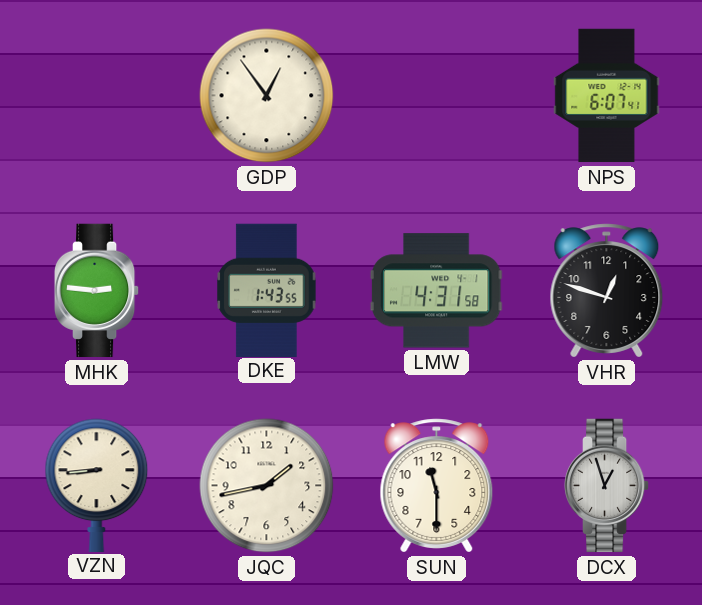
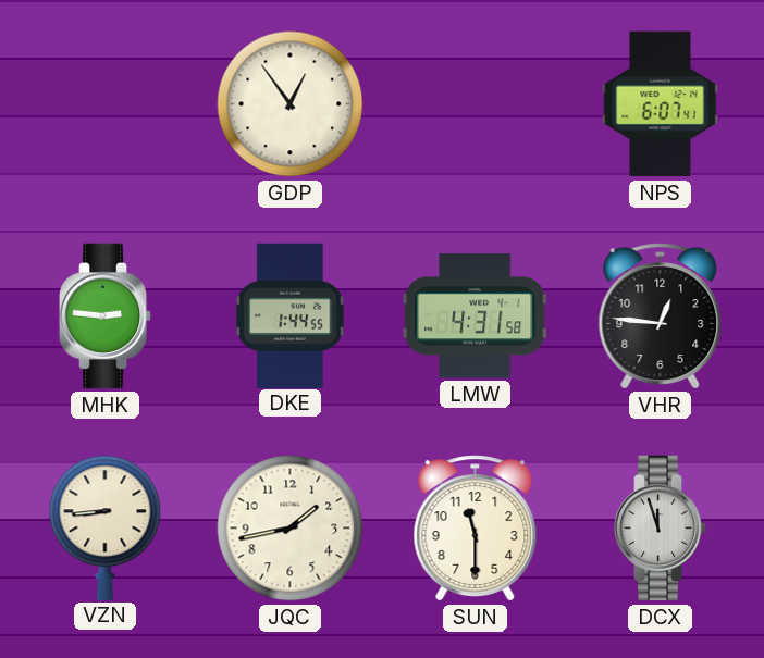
DKE: 1:43 -> 1:44
VHR: 12:48 -> 12:46
DCX: 12:57 -> 11:57
